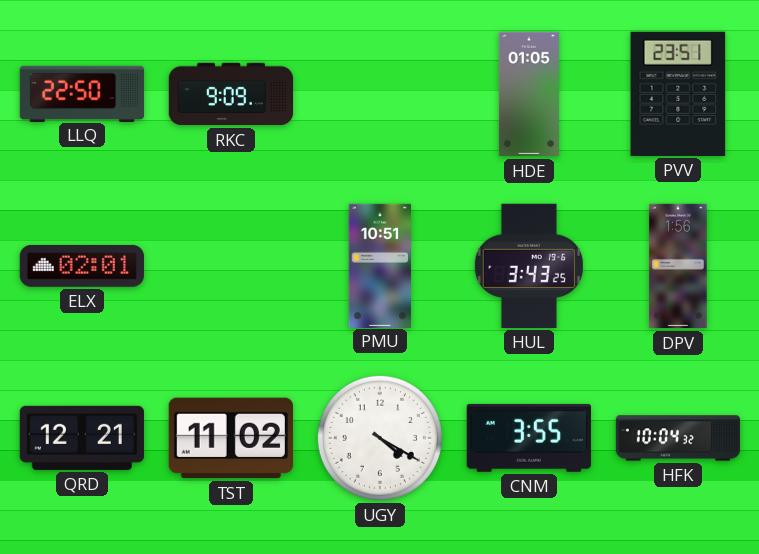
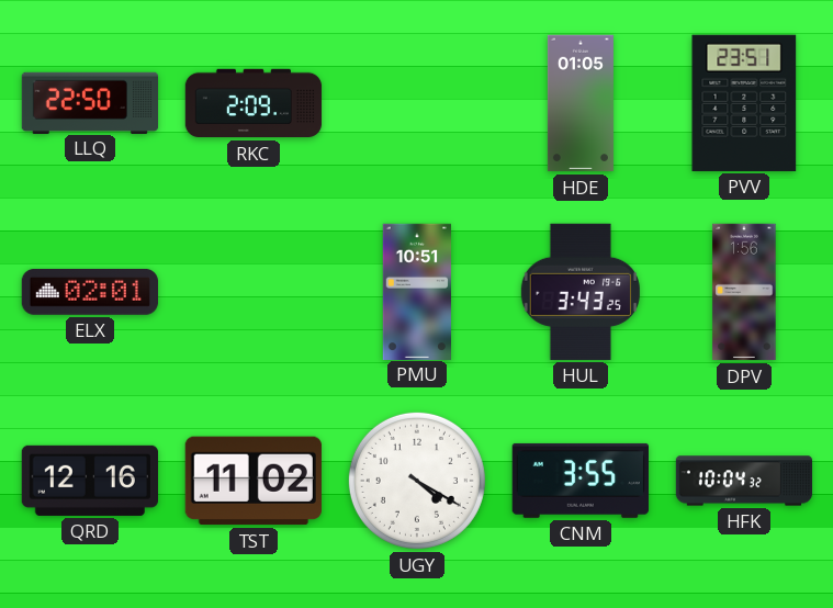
RKC: 9:09 -> 2:09
QRD: 12:21 -> 12:16
